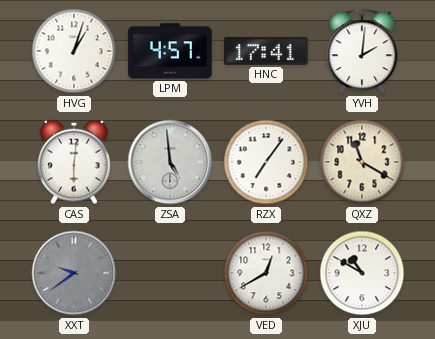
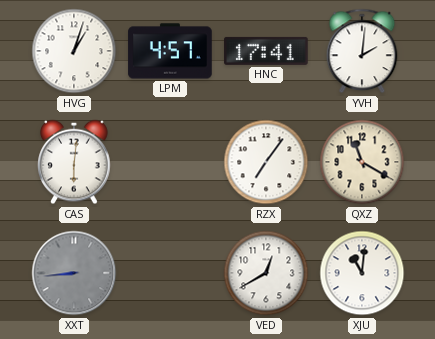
ZSA: 4:59 -> none
XXT: 9:39 -> 8:44
XJU: 10:50 -> 11:01
